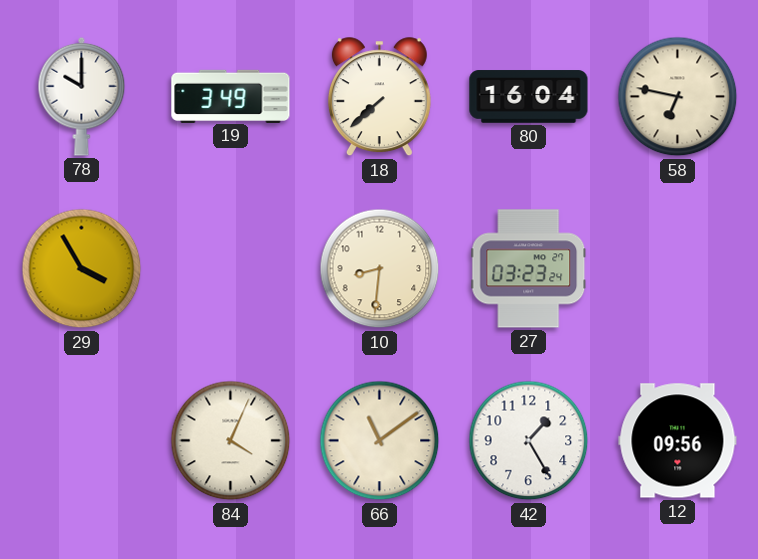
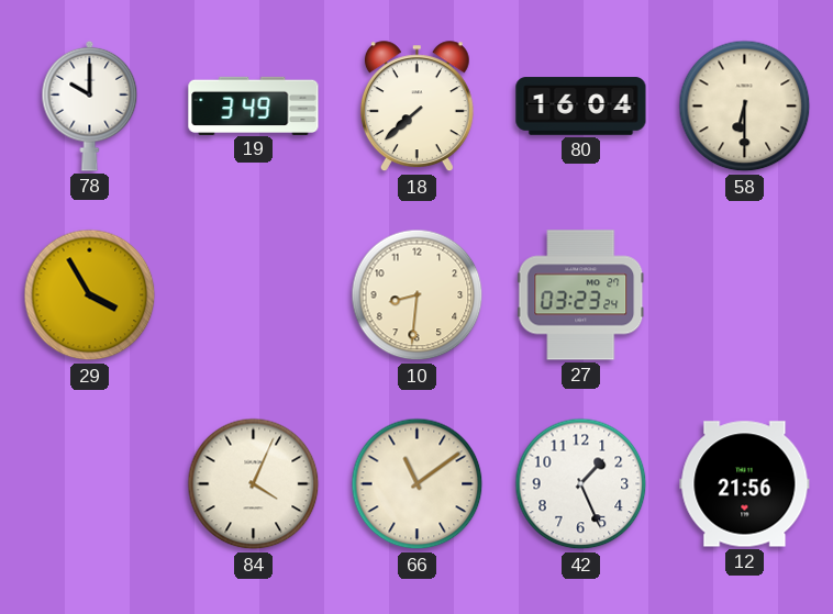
58: 6:47 -> 6:30
42: 1:25 -> 1:26
12: 09:56 -> 21:56
